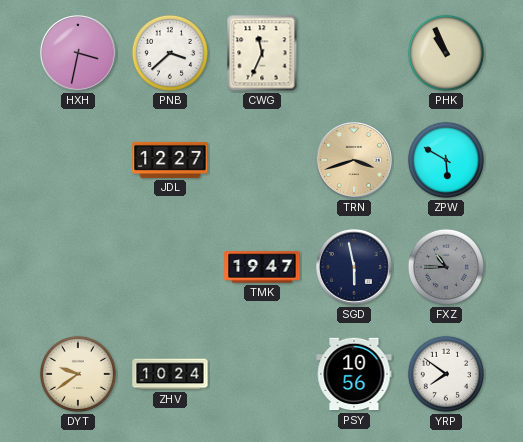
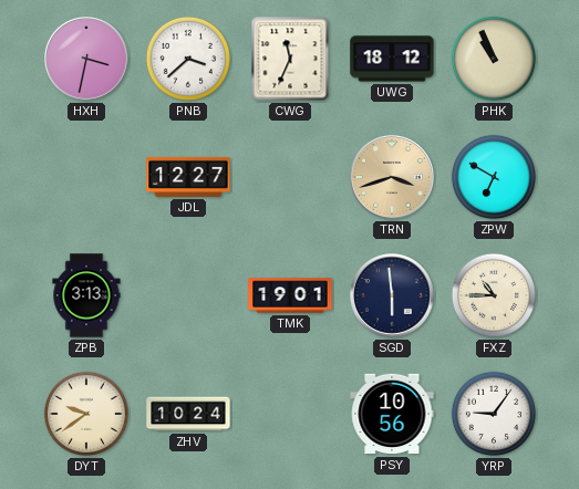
UWG: none -> 18:12
ZPW: 5:50 -> 6:50
ZPB: none -> 3:13
TMK: 19:47 -> 19:01
SGD: 5:58 -> 5:59
FXZ dial: grey -> cream
YRP: 7:51 -> 9:06
